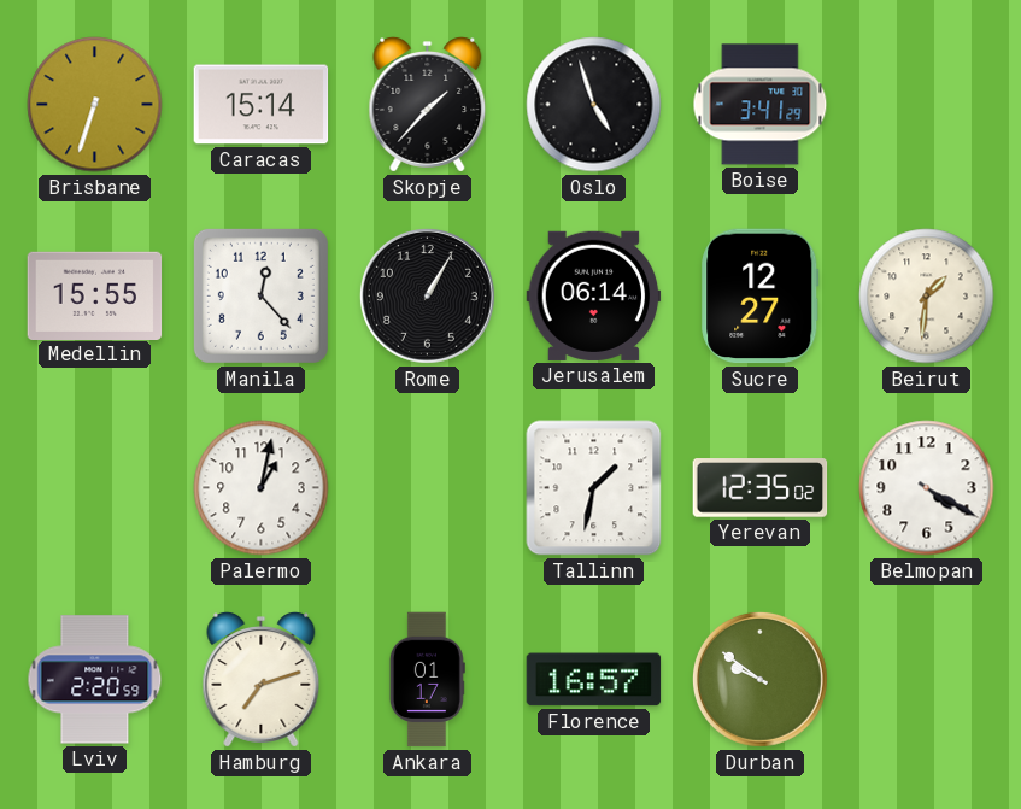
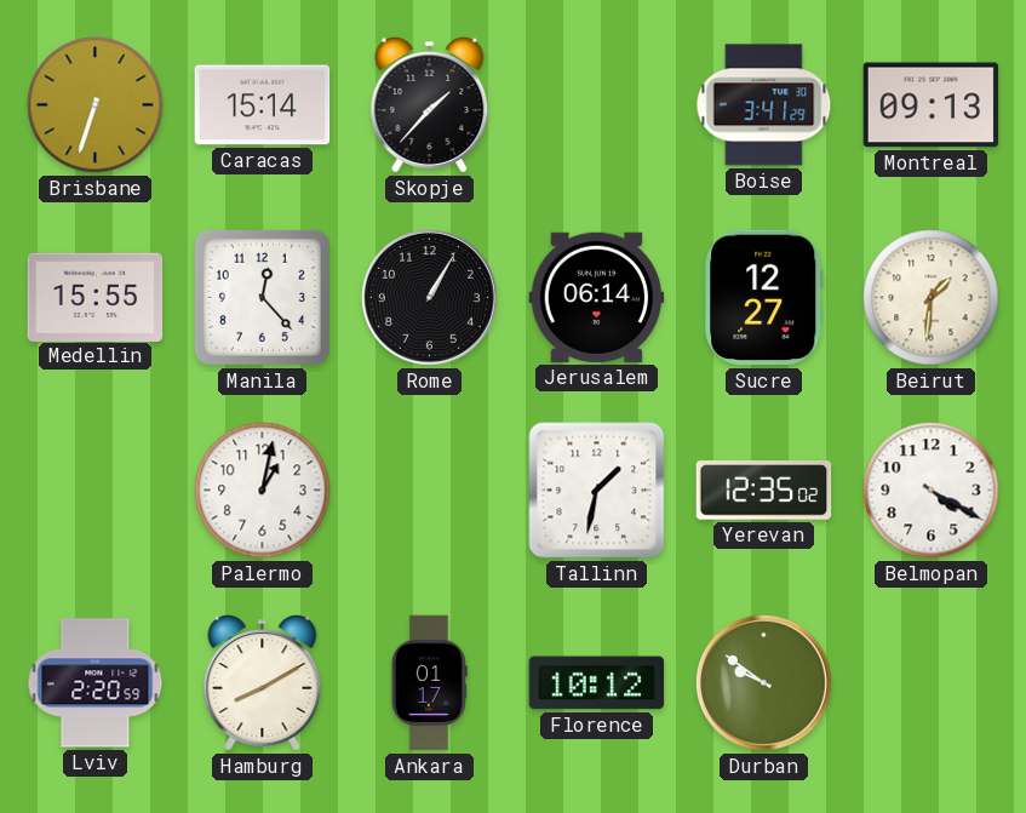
Oslo: 4:57 -> none
Montreal: none -> 09:13
Hamburg: 7:12 -> 8:10
Florence: 16:57 -> 10:12
